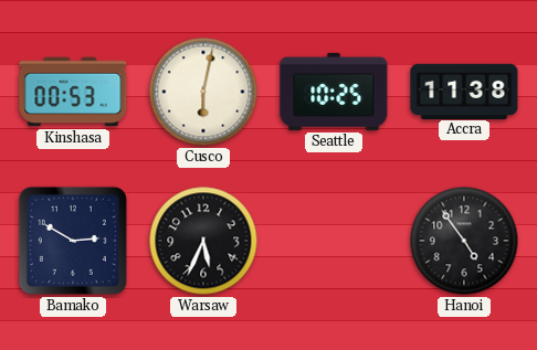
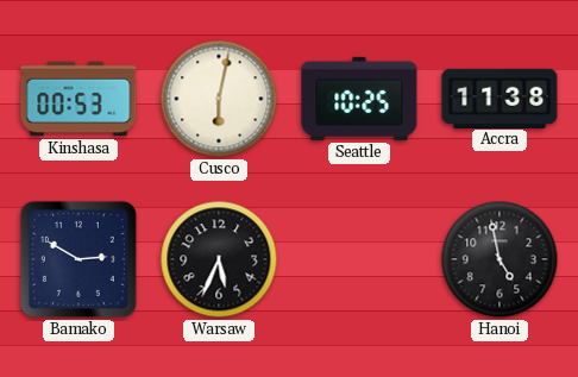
Hanoi: 4:54 -> 4:58
